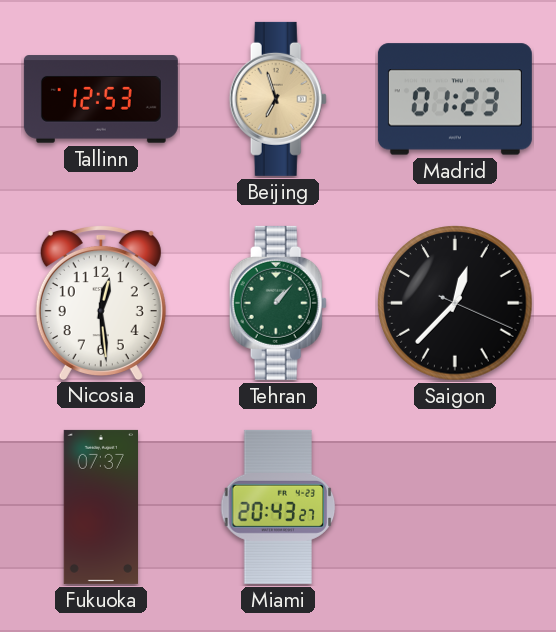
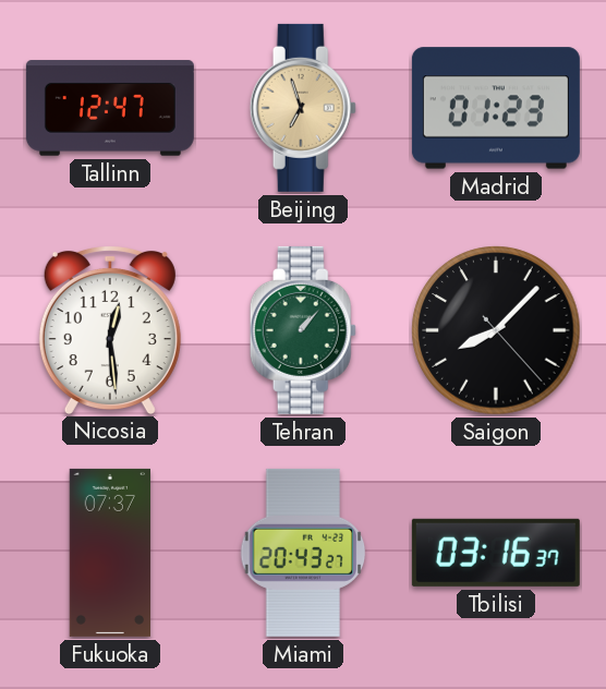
Tallinn: 12:53 -> 12:47
Saigon: 12:37 -> 8:07
Tbilisi: none -> 03:16
